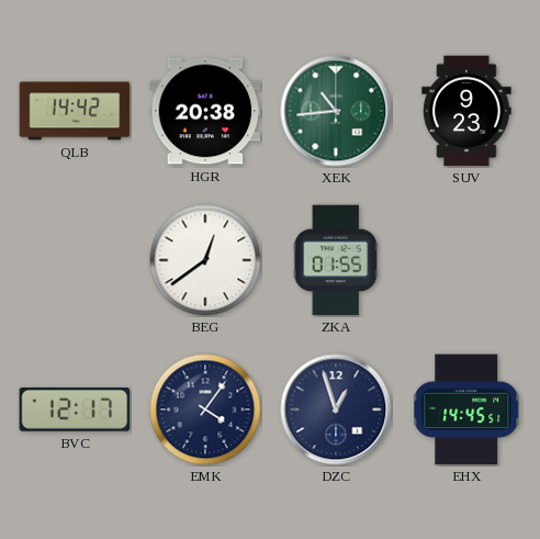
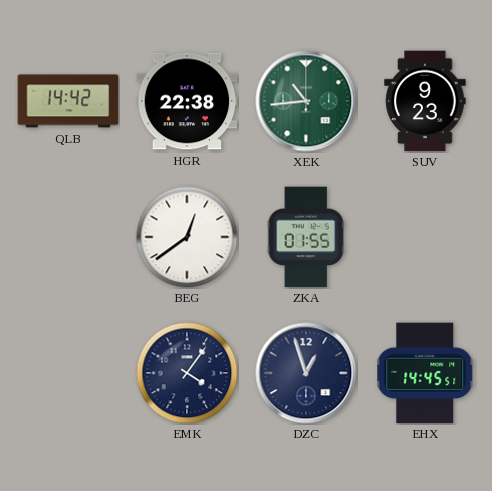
HGR: 20:38 -> 22:38
BVC: 12:17 -> none
